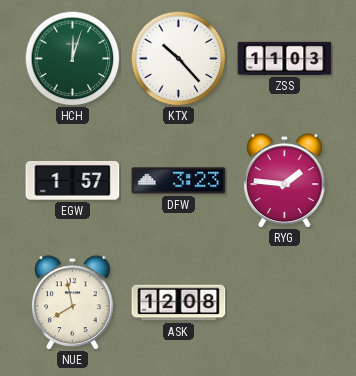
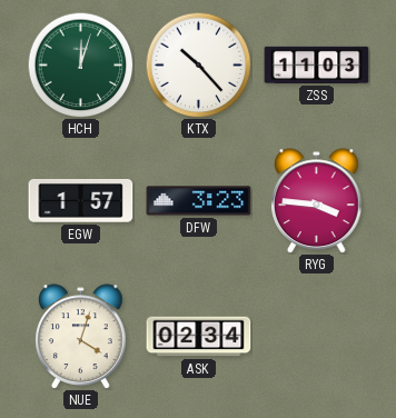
RYG: 1:46 -> 3:46
NUE: 7:58 -> 4:03
ASK: 12:08 -> 02:34
